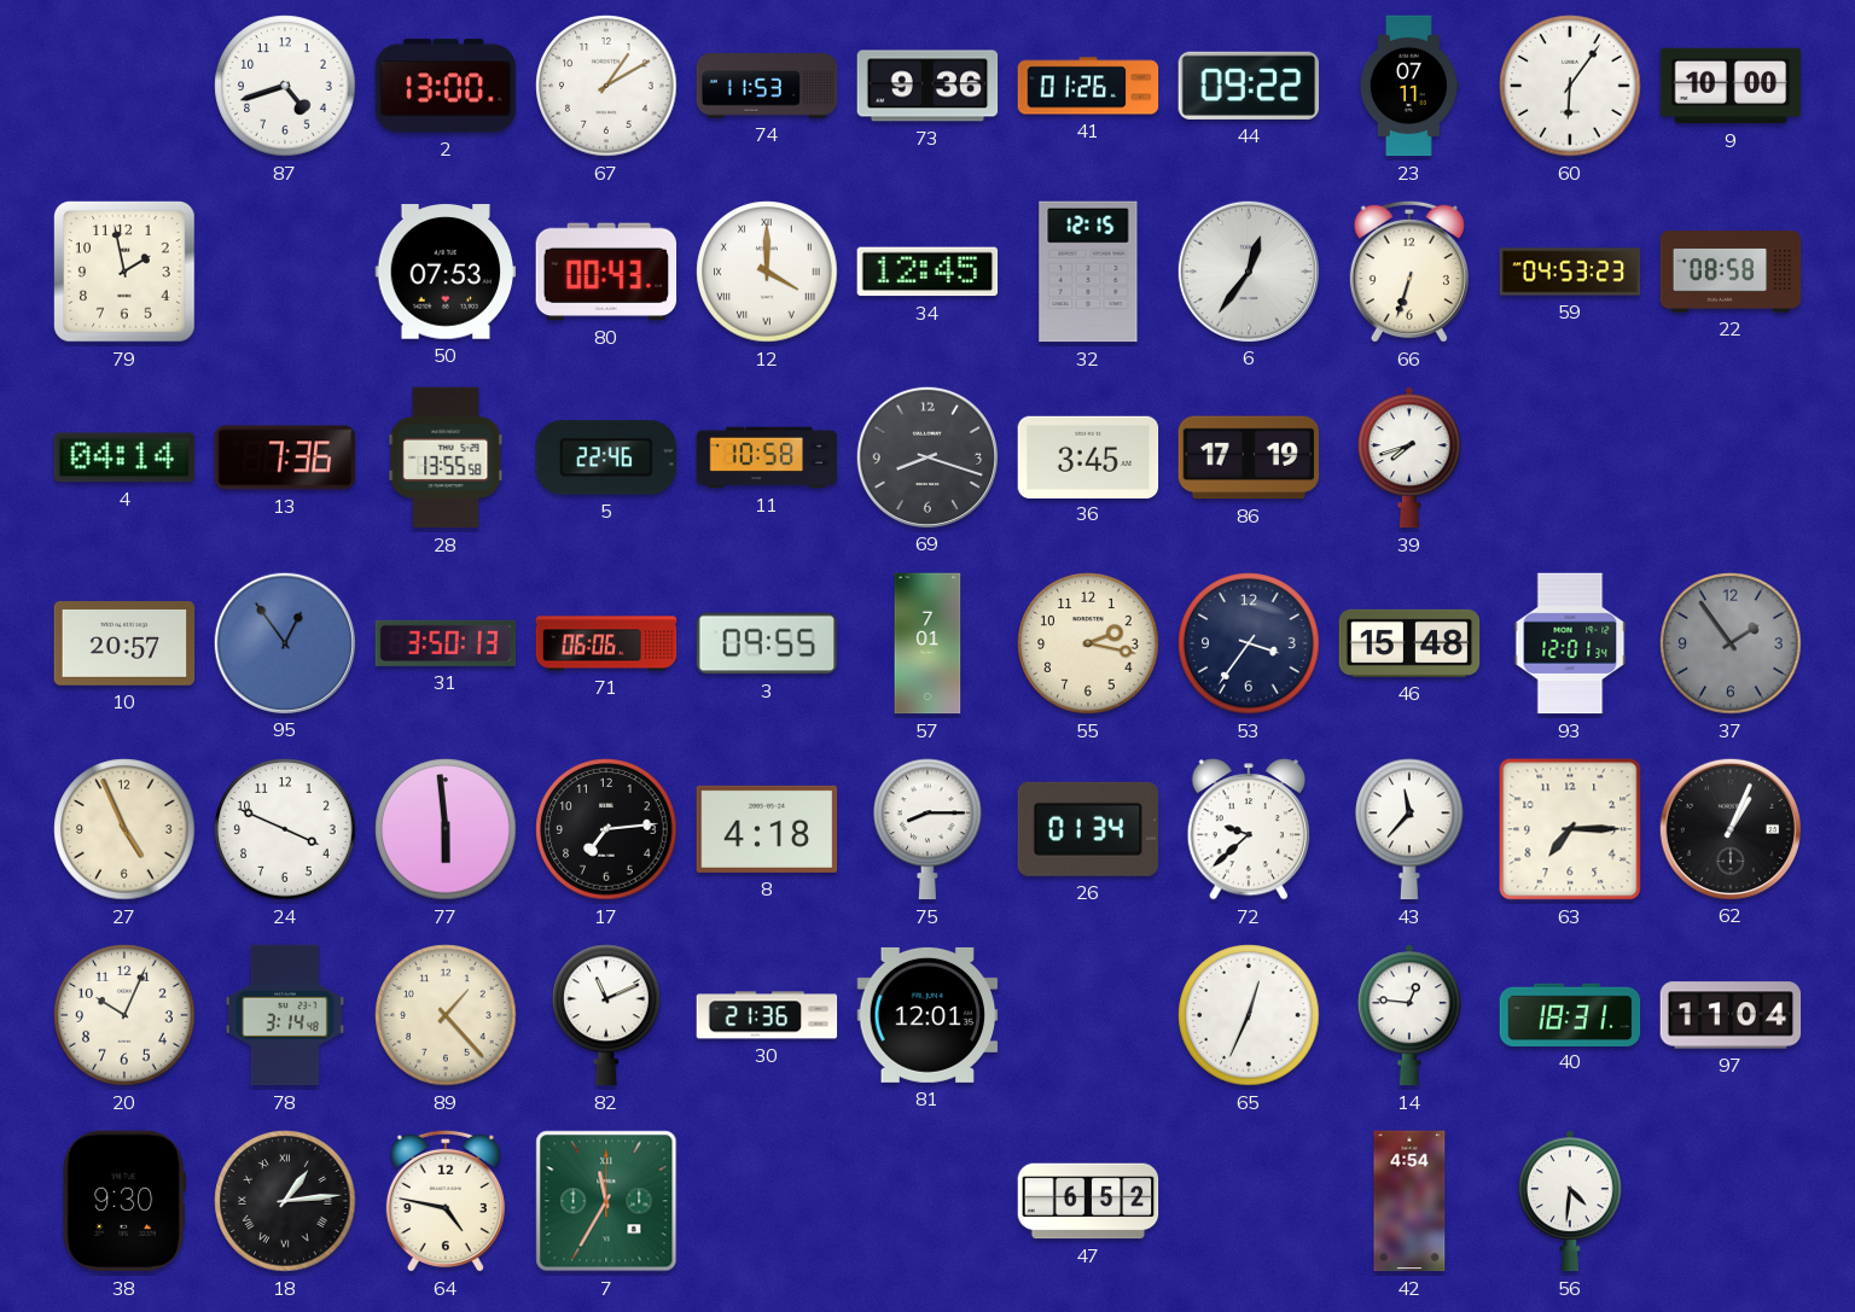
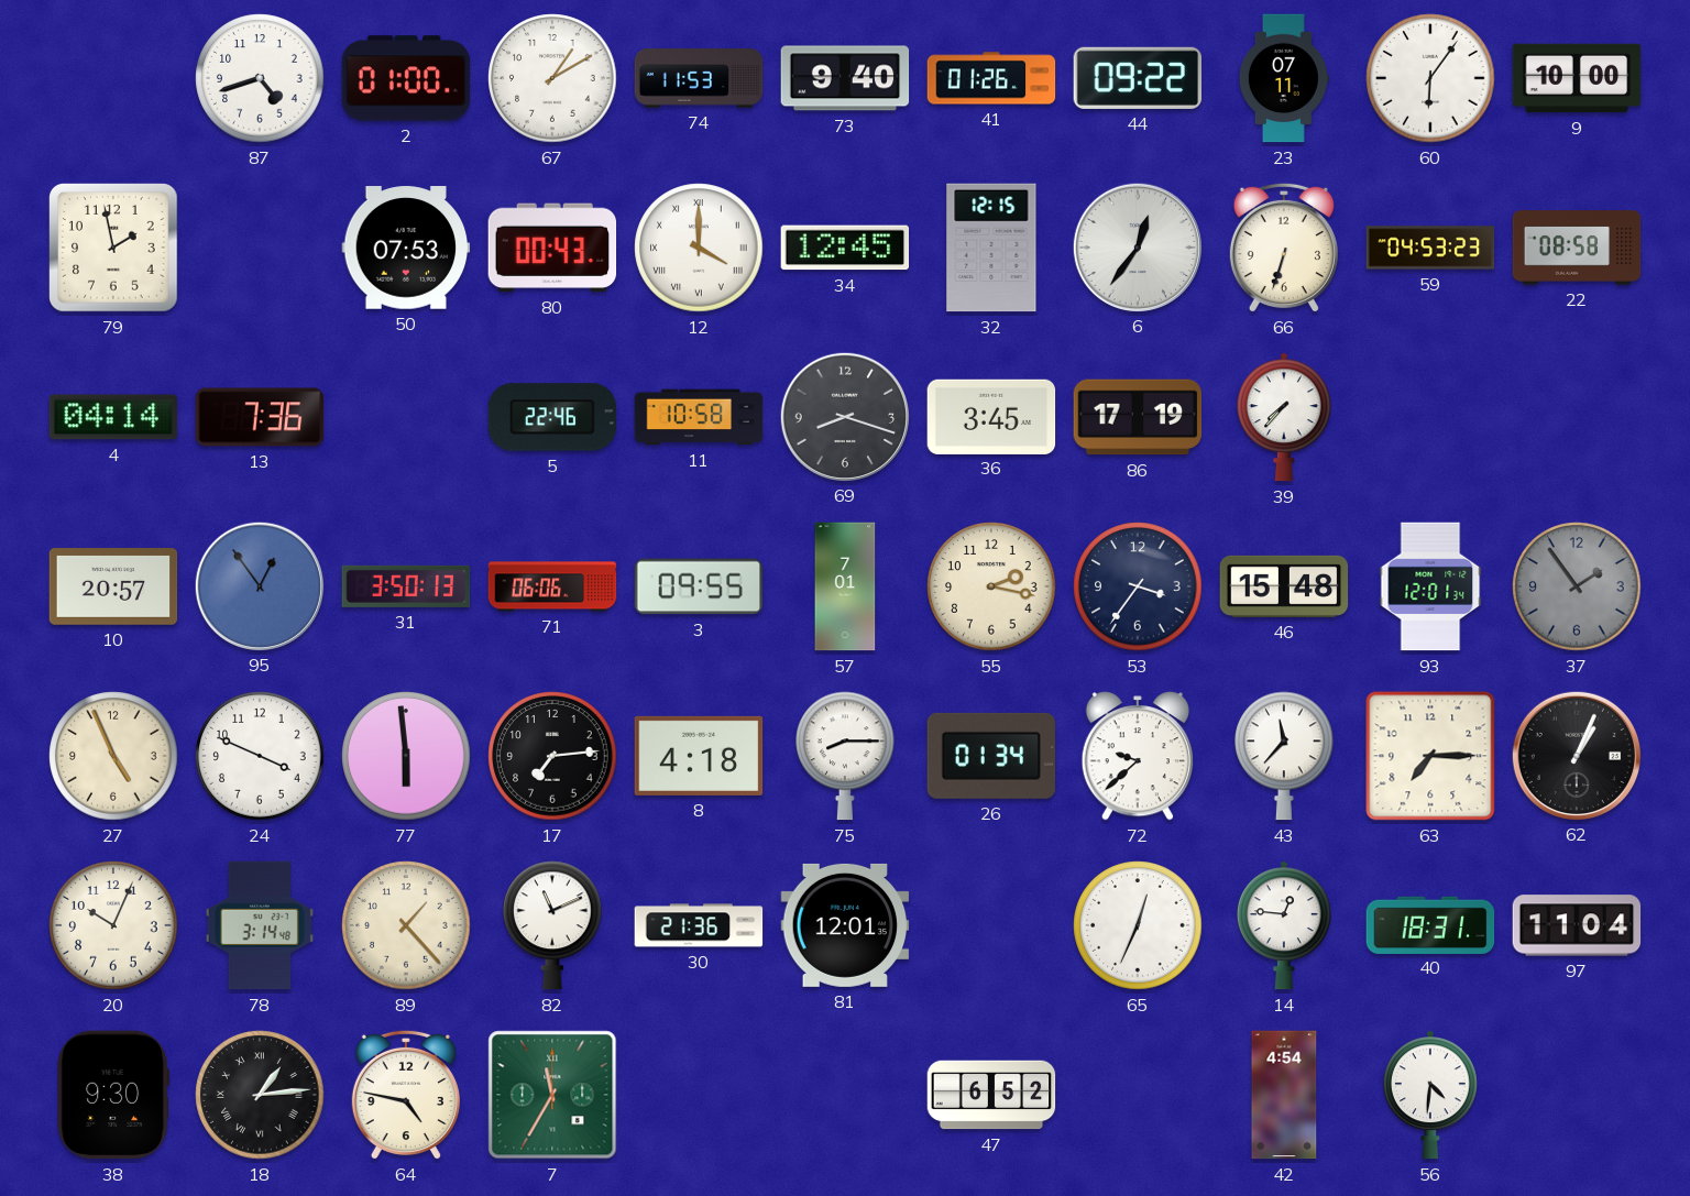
2: 13:00 -> 01:00
73: 9:36 -> 9:40
28: 13:55 -> none
39: 7:42 -> 7:37
